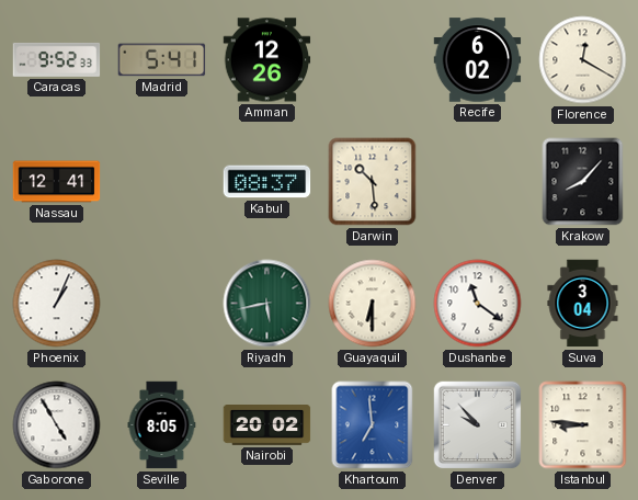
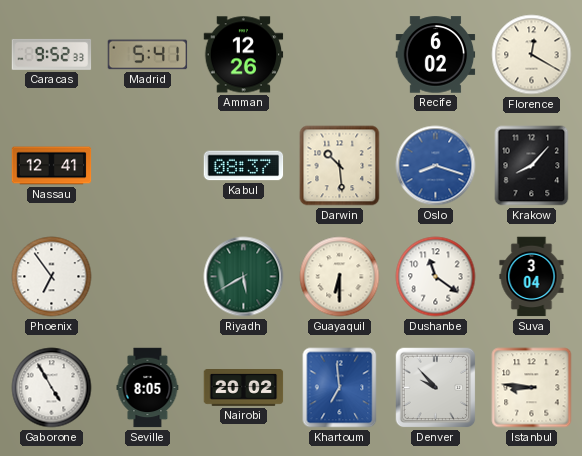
Oslo: none -> 8:18
Phoenix: 1:04 -> 6:54
Riyadh: 5:43 -> 5:40
